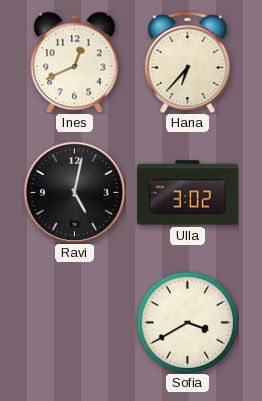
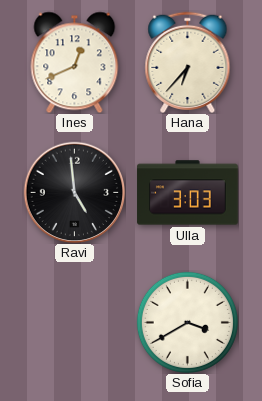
Ravi: 5:02 -> 4:59
Ulla: 3:02 -> 3:03
